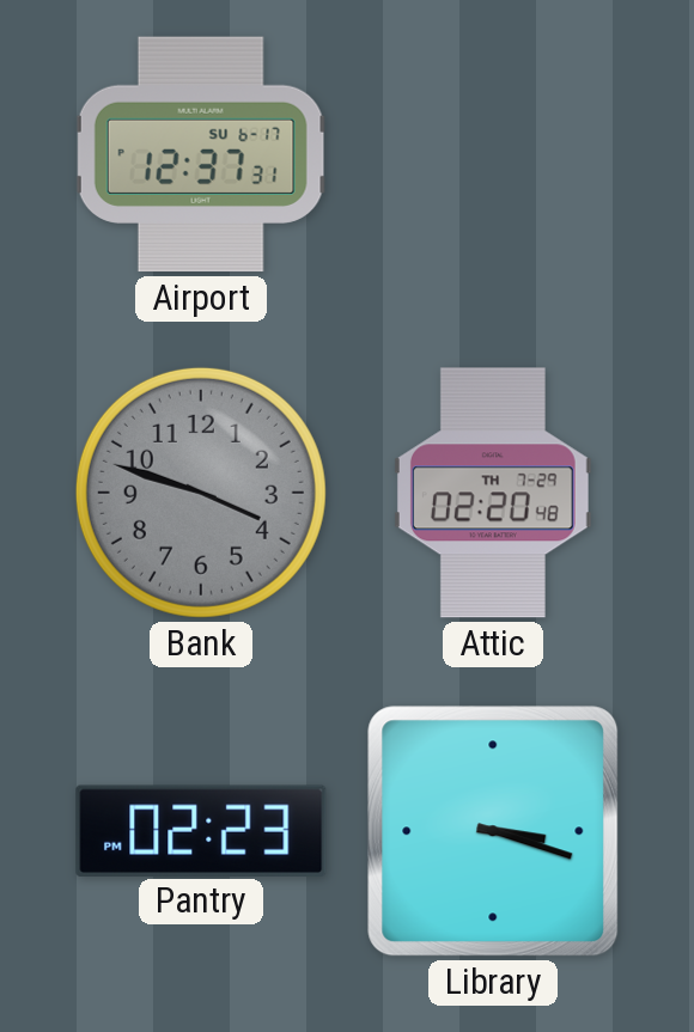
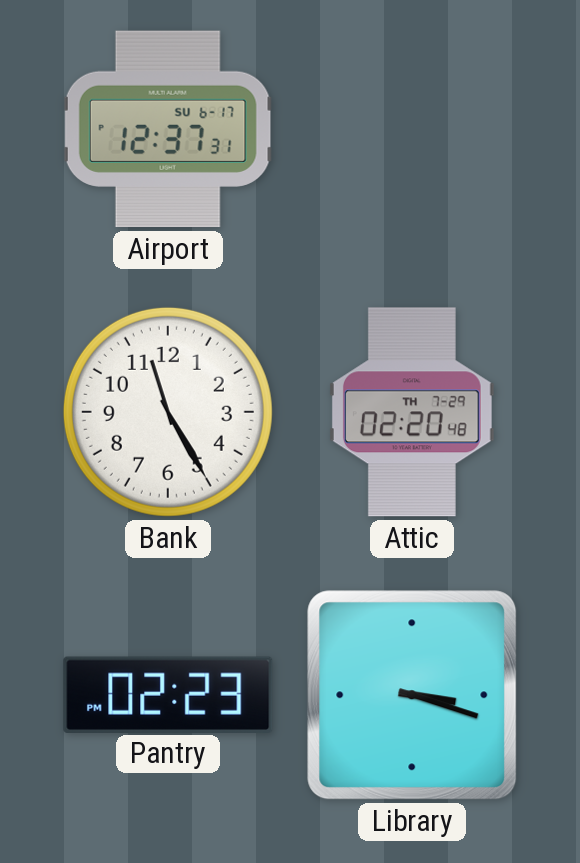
Bank: 3:48 -> 11:25
Bank dial: grey -> white
